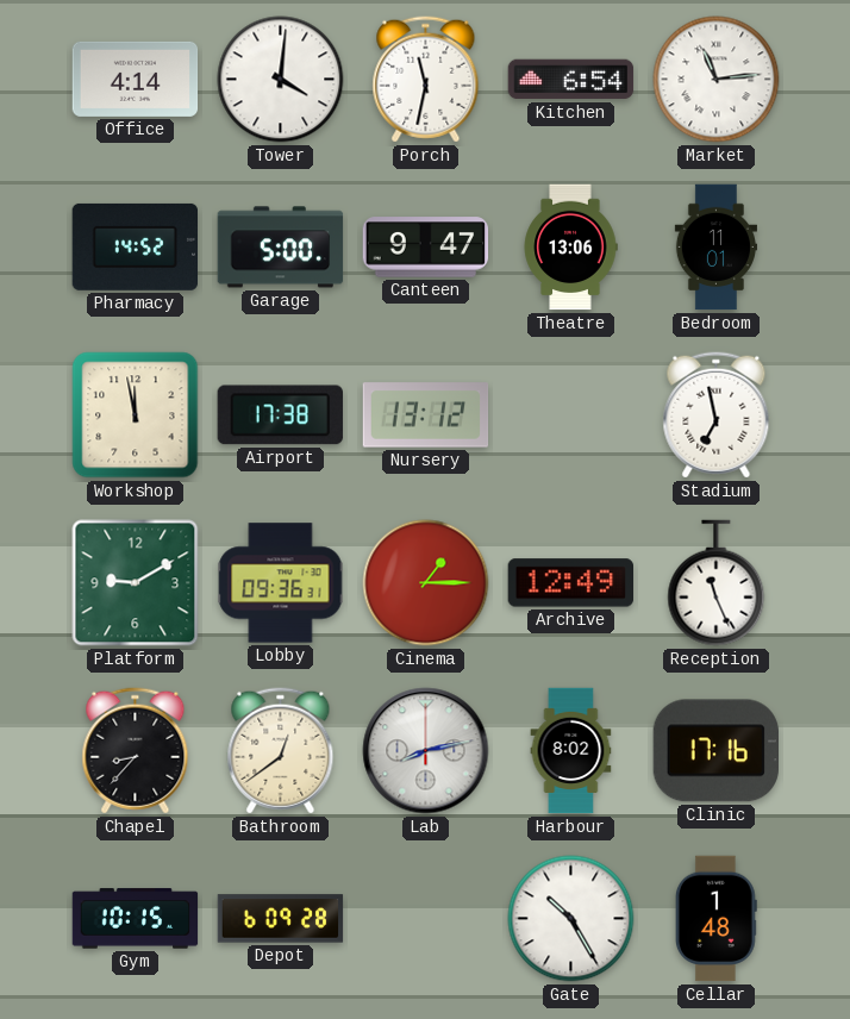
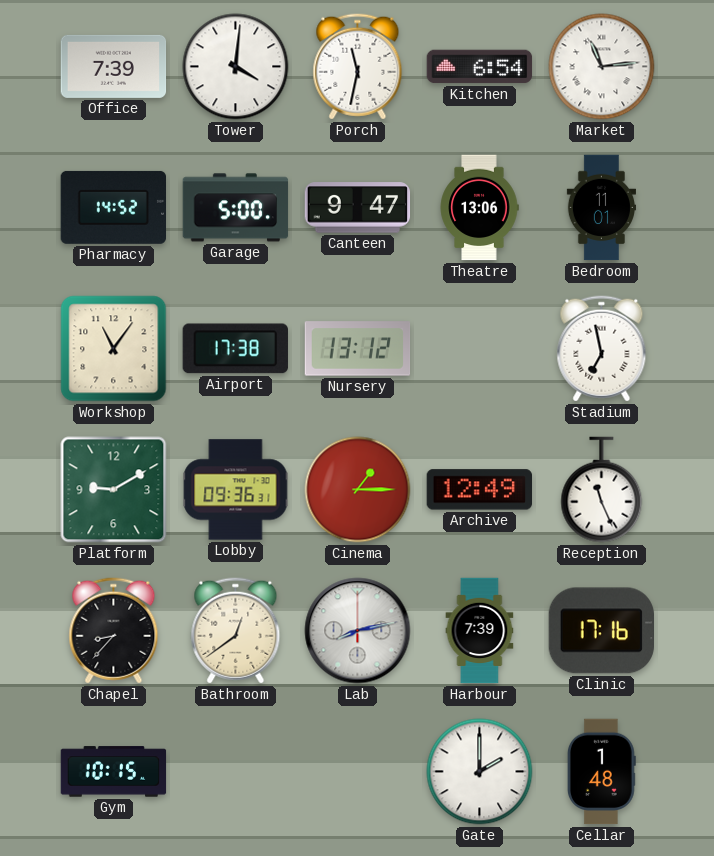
Office: 4:14 -> 7:39
Workshop: 11:58 -> 11:06
Harbour: 8:02 -> 7:39
Depot: 6:09 -> none
Gate: 10:25 -> 2:00
